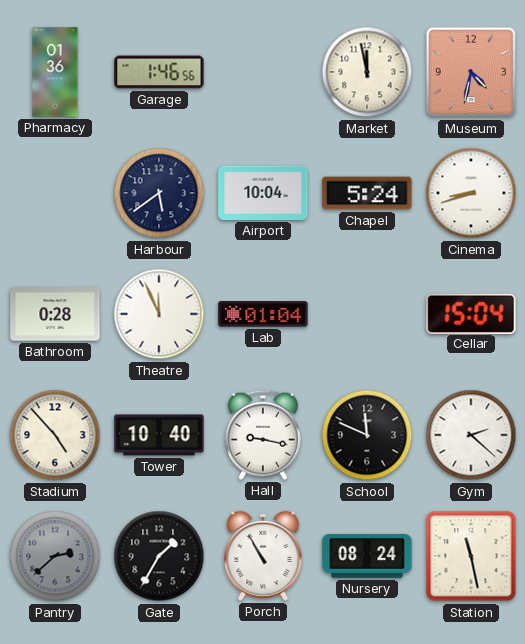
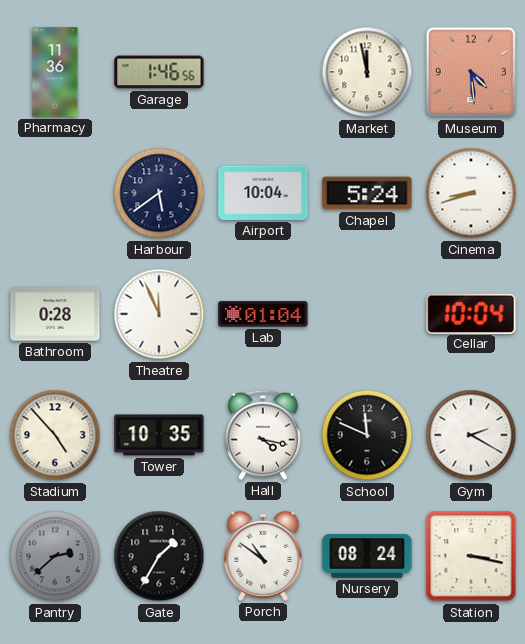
Pharmacy: 01:36 -> 11:36
Museum: 4:32 -> 4:29
Cellar: 15:04 -> 10:04
Tower: 10:40 -> 10:35
Hall: 9:17 -> 4:17
Gym: 2:22 -> 2:20
Porch: 10:55 -> 10:51
Station: 11:28 -> 3:17
